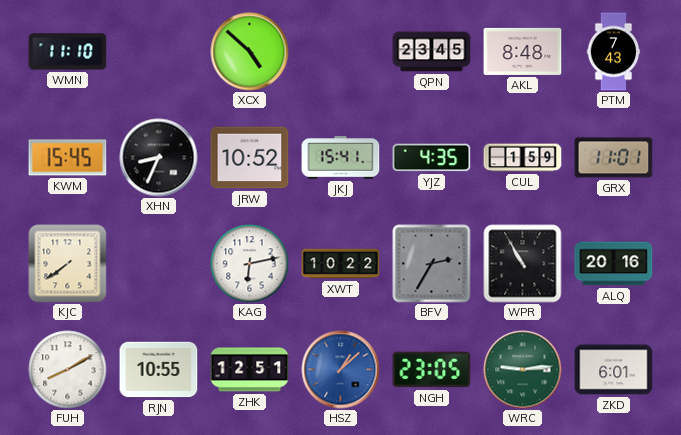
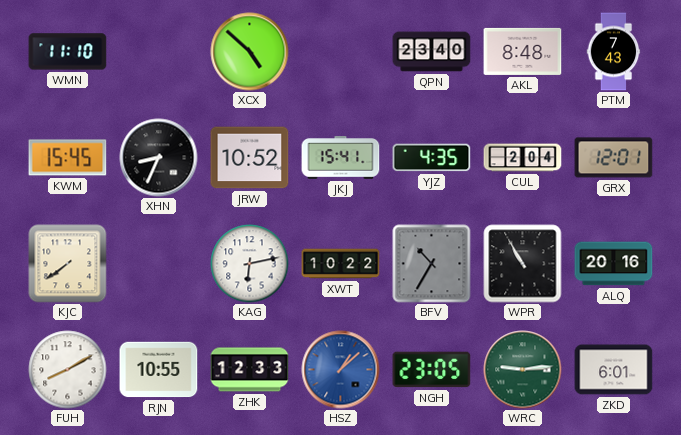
QPN: 23:45 -> 23:40
CUL: 1:59 -> 2:04
GRX: 11:01 -> 12:01
BFV: 2:35 -> 10:35
ZHK: 12:51 -> 12:33
